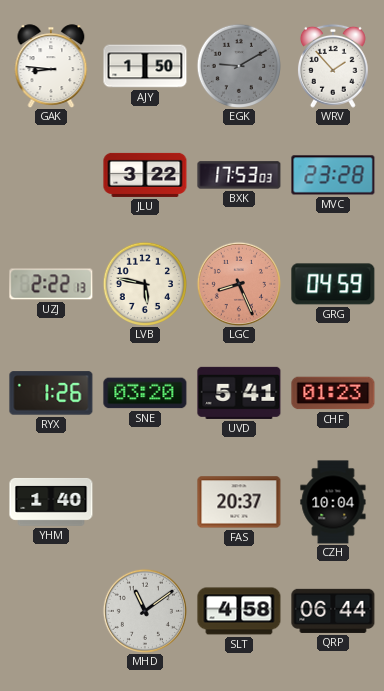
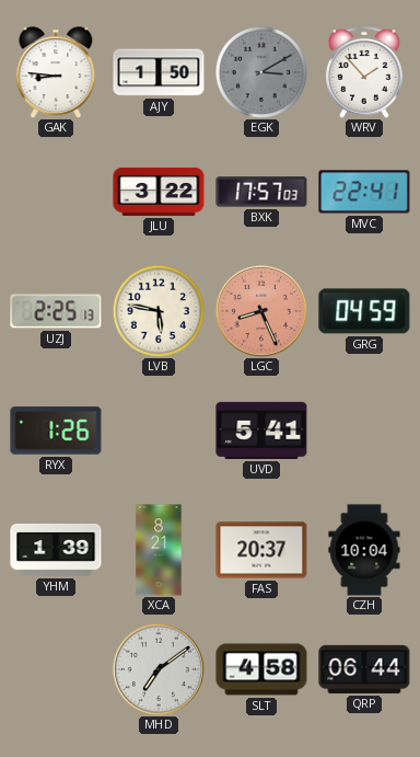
EGK: 9:10 -> 3:10
BXK: 17:53 -> 17:57
MVC: 23:28 -> 22:41
UZJ: 2:22 -> 2:25
SNE: 03:20 -> none
CHF: 01:23 -> none
YHM: 1:40 -> 1:39
XCA: none -> 8:21
MHD: 11:09 -> 7:09
